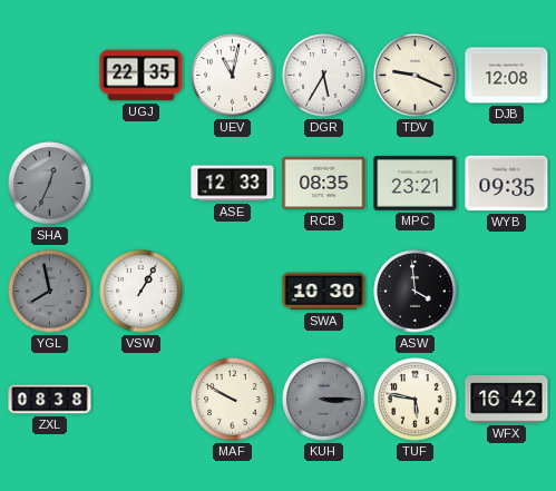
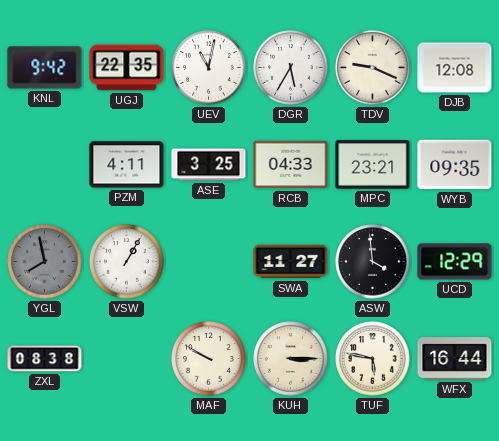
KNL: none -> 9:42
SHA: 12:34 -> none
PZM: none -> 4:11
ASE: 12:33 -> 3:25
RCB: 08:35 -> 04:33
SWA: 10:30 -> 11:27
UCD: none -> 12:29
KUH dial: grey -> cream
WFX: 16:42 -> 16:44
